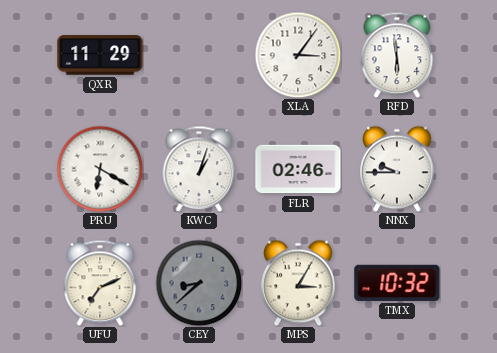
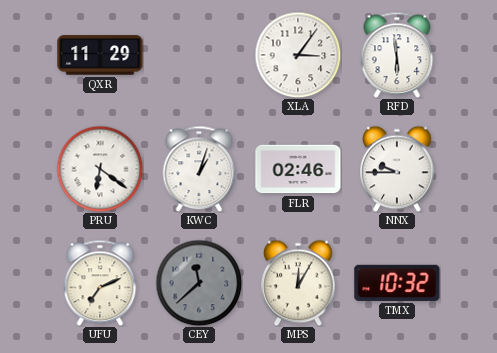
PRU: 6:20 -> 6:21
CEY: 8:38 -> 11:38
MPS: 3:05 -> 12:05
